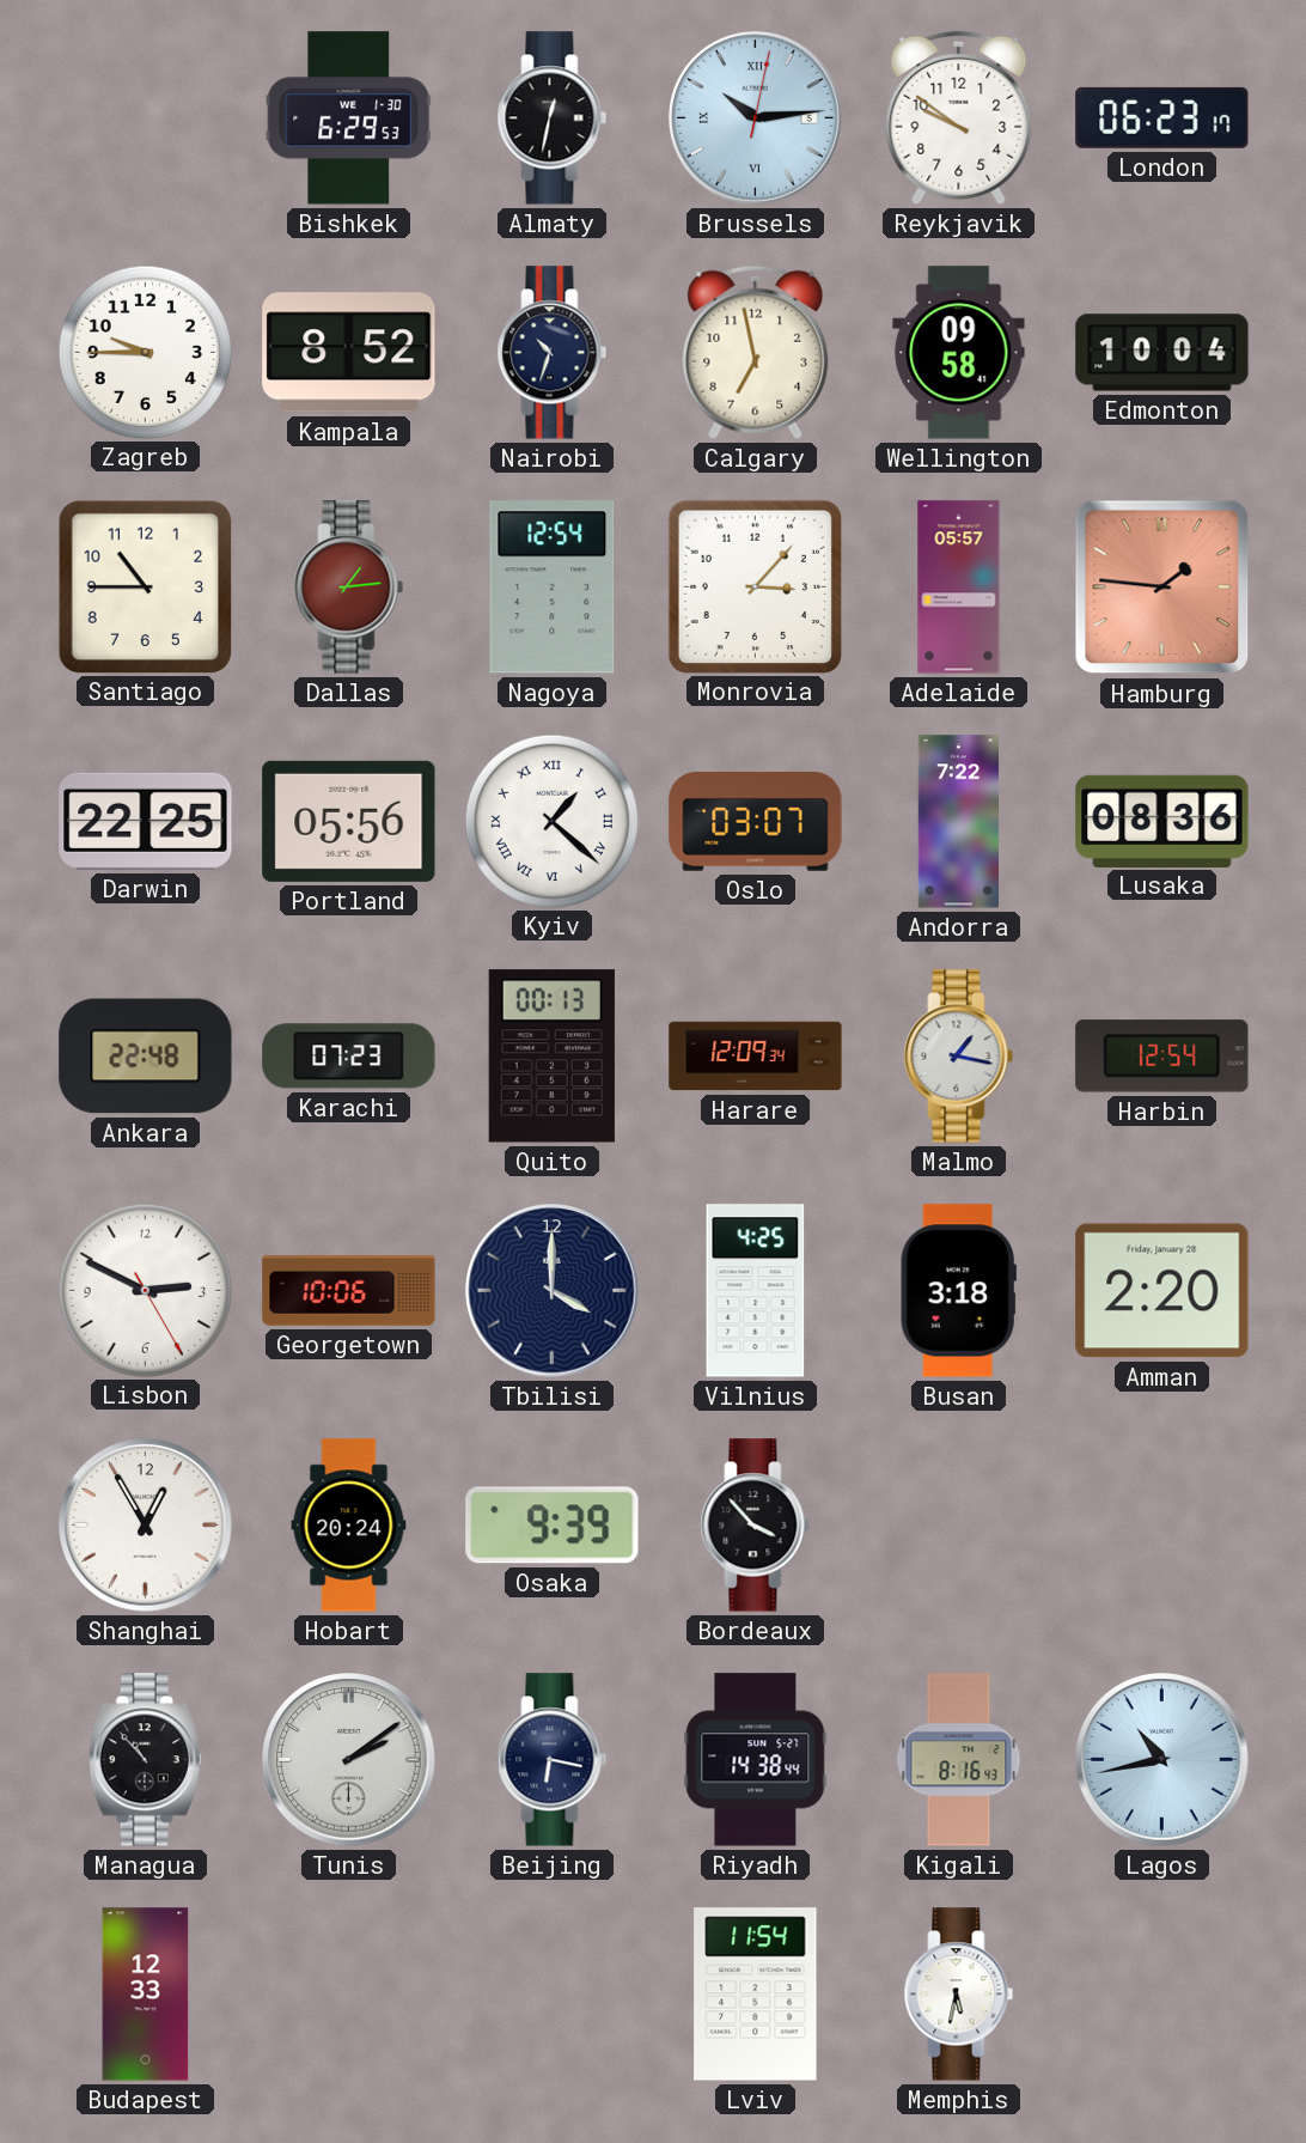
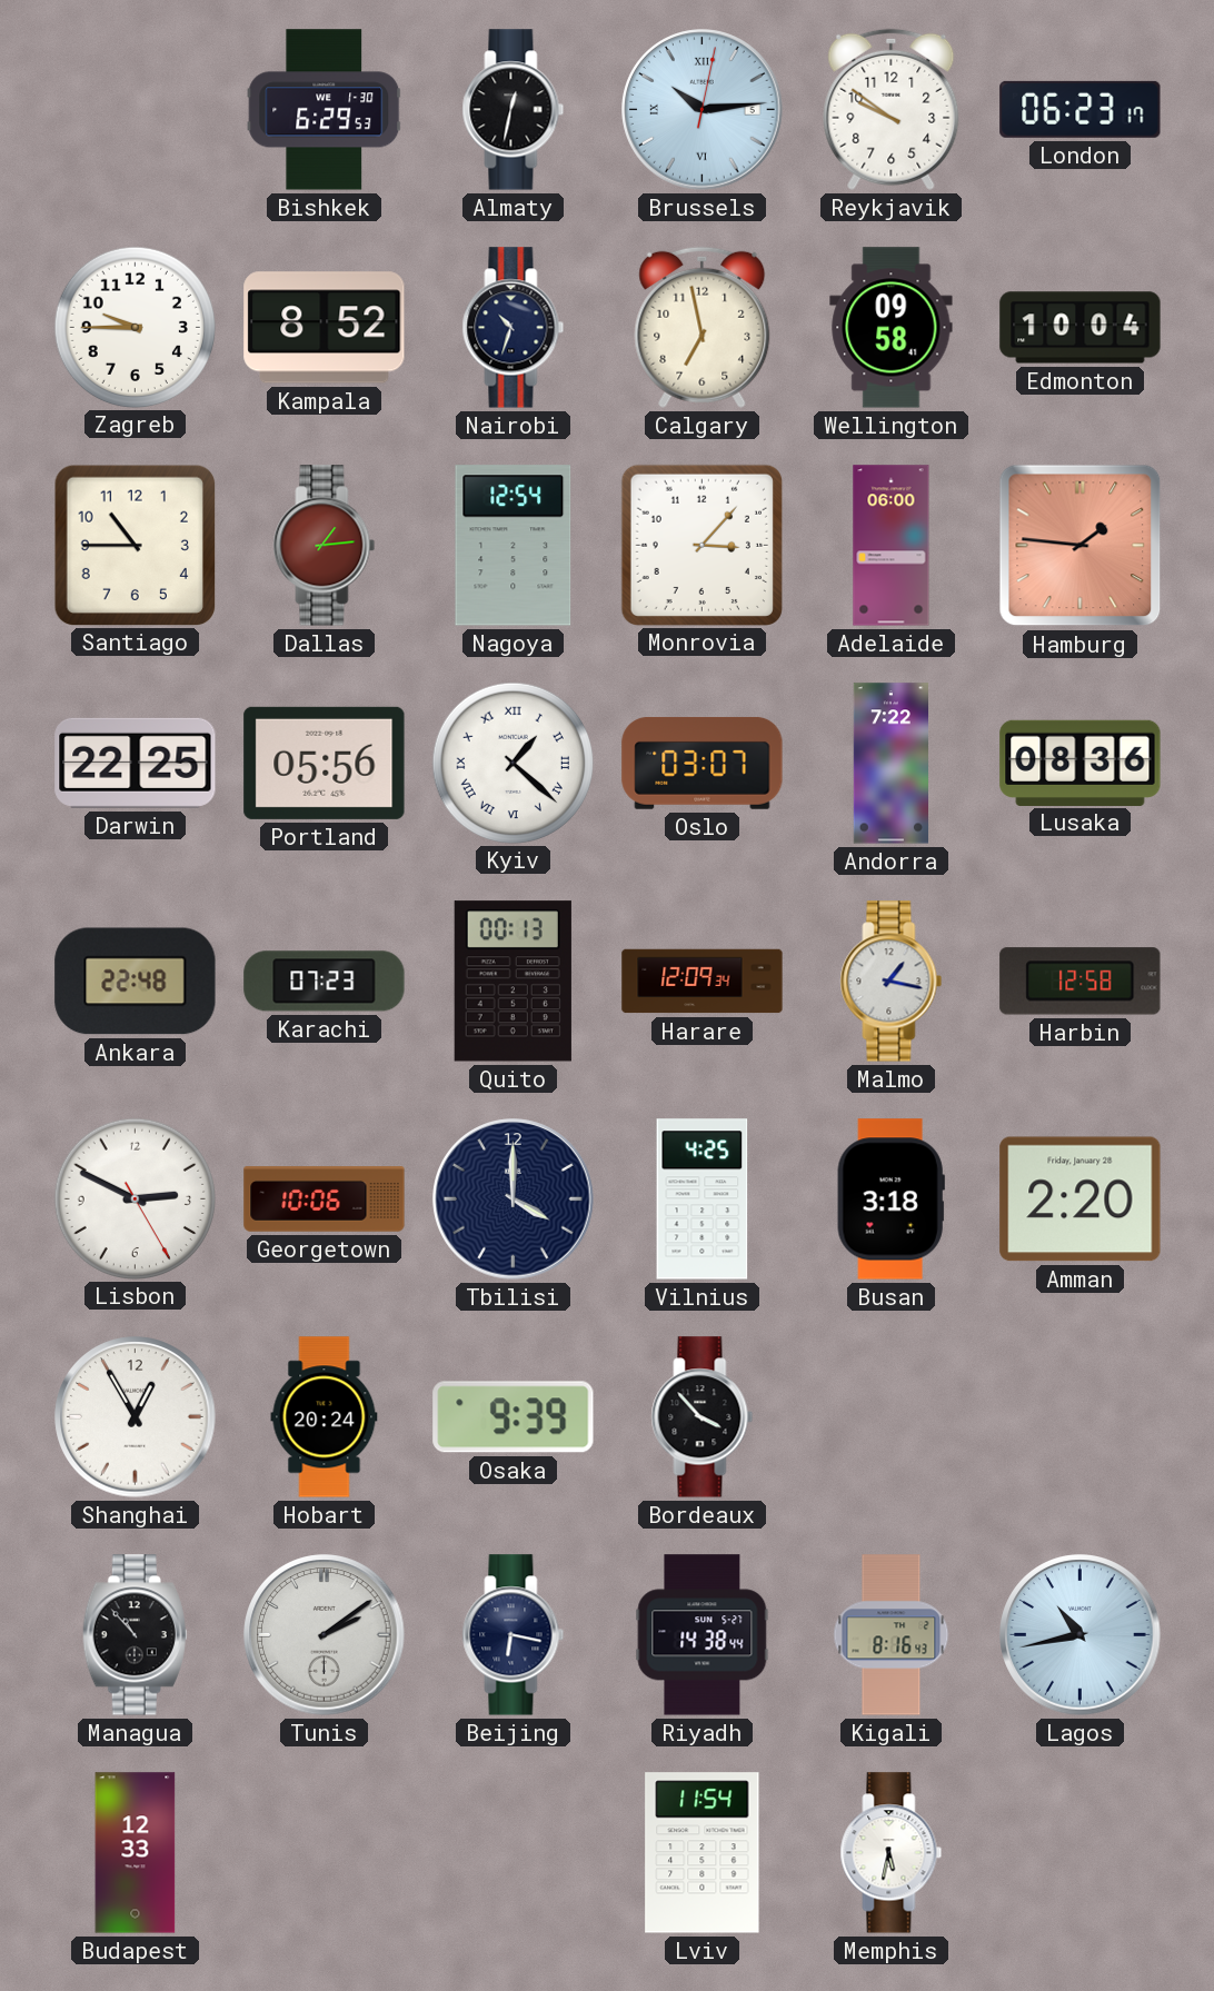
Adelaide: 05:57 -> 06:00
Harbin: 12:54 -> 12:58
